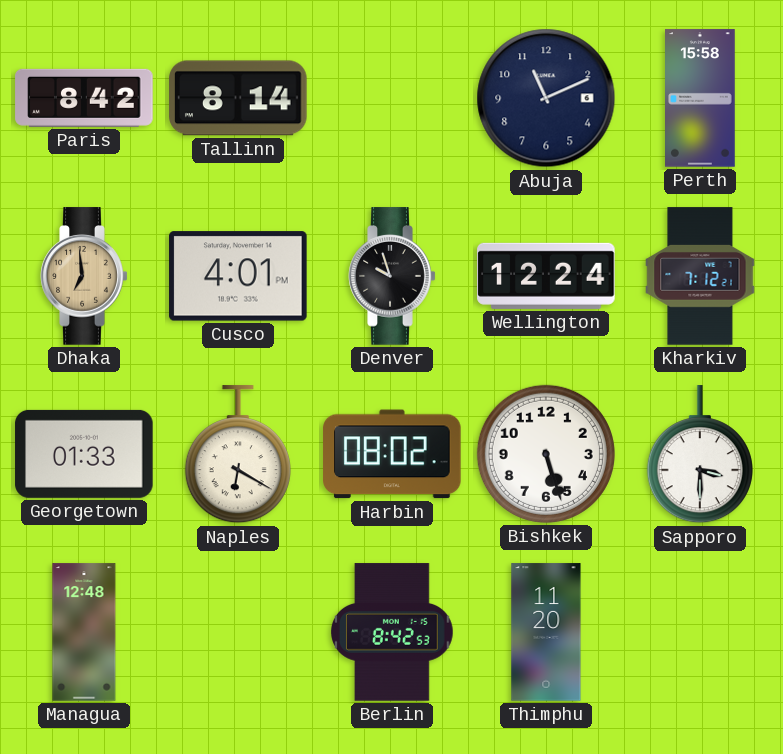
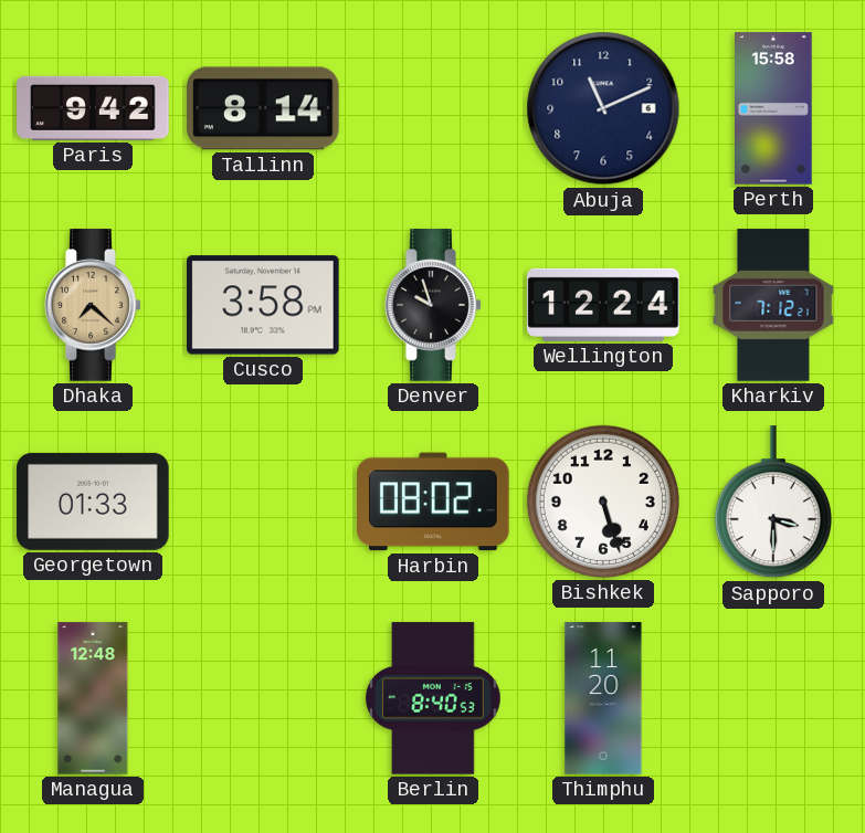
Paris: 8:42 -> 9:42
Dhaka: 6:59 -> 7:22
Cusco: 4:01 -> 3:58
Naples: 6:20 -> none
Berlin: 8:42 -> 8:40
